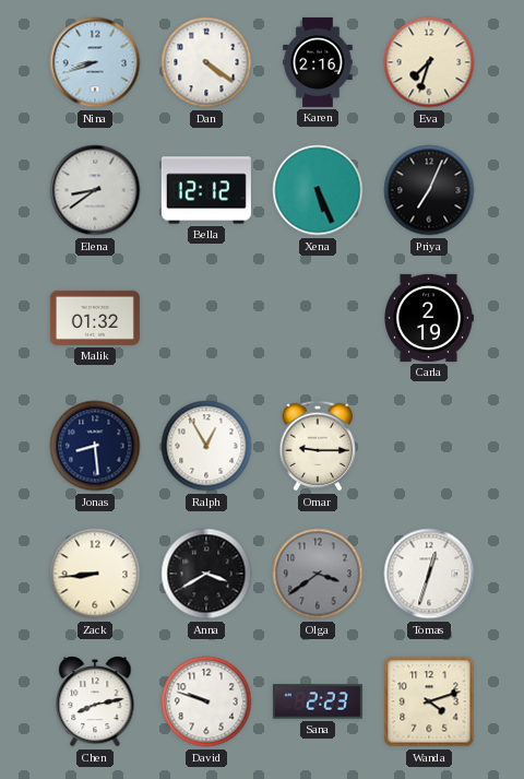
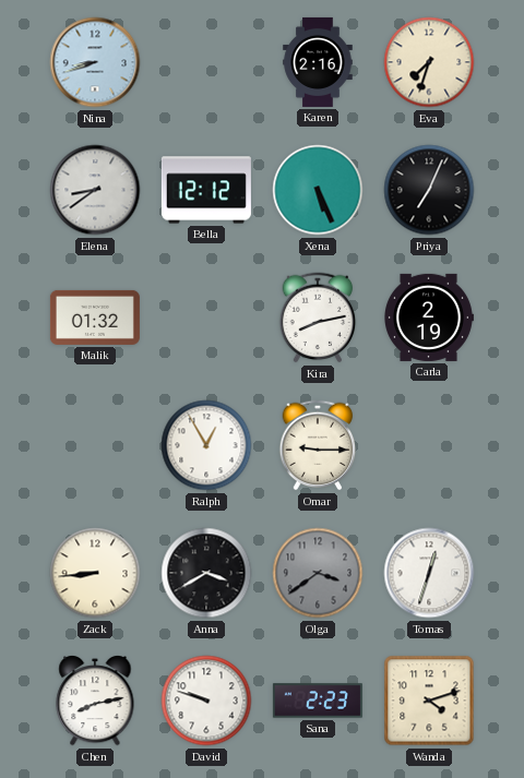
Dan: 4:21 -> none
Kira: none -> 8:13
Jonas: 8:29 -> none
